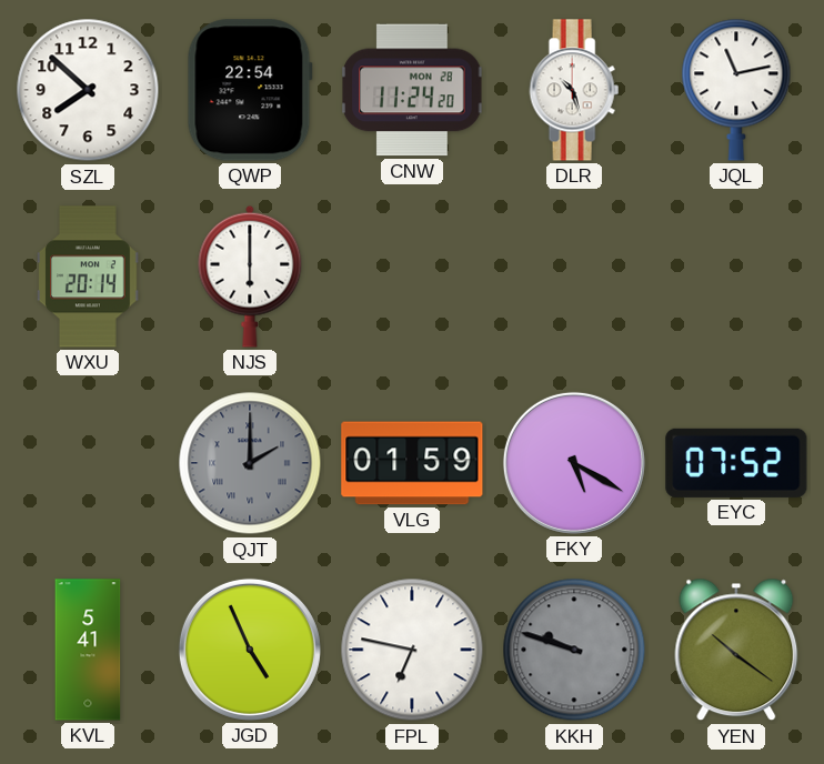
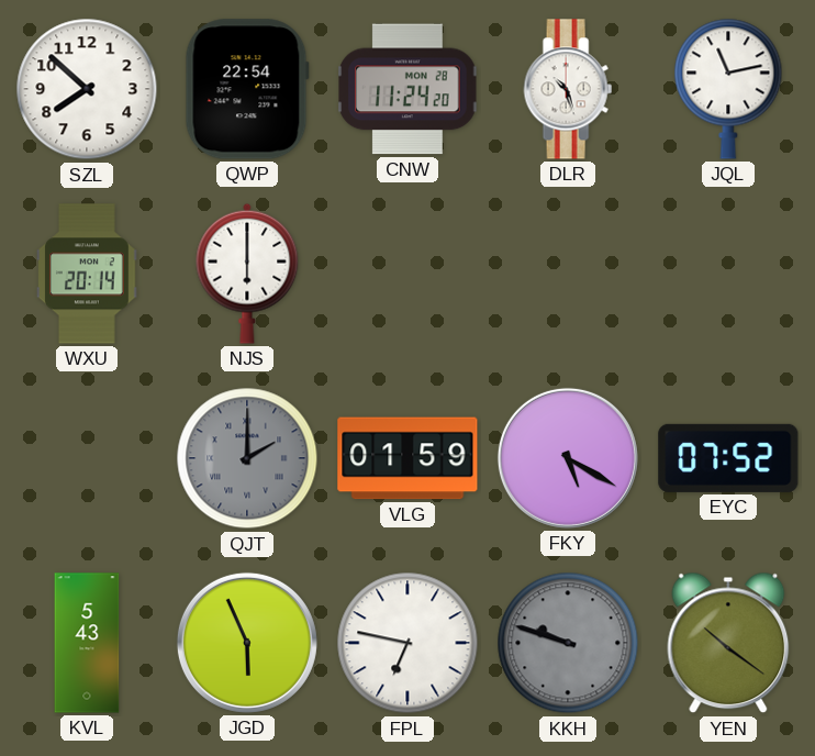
KVL: 5:41 -> 5:43
JGD: 4:56 -> 5:56
